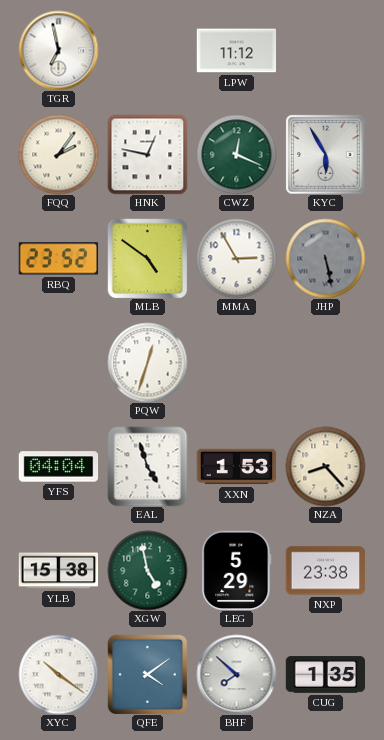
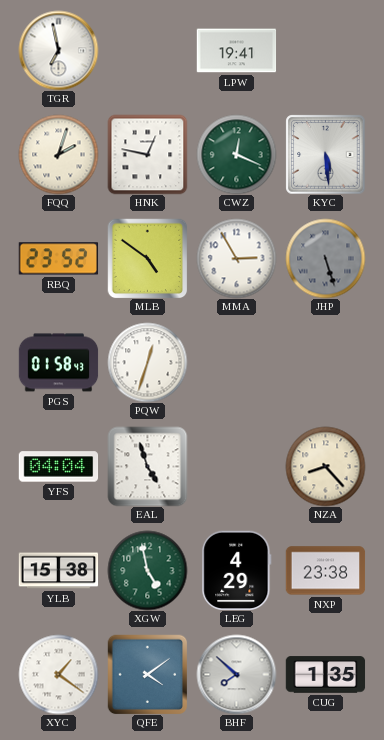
LPW: 11:12 -> 19:41
FQQ: 2:06 -> 2:03
KYC: 5:55 -> 5:29
JHP: 5:28 -> 5:27
PGS: none -> 01:58
XXN: 1:53 -> none
LEG: 5:29 -> 4:29
XYC: 10:21 -> 1:21
